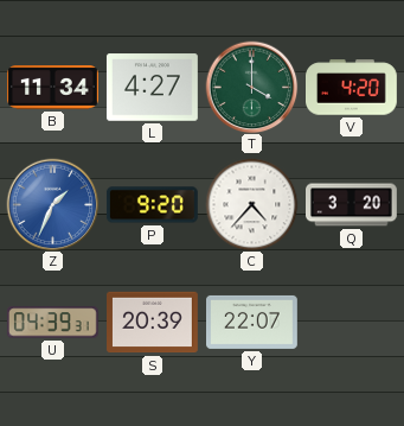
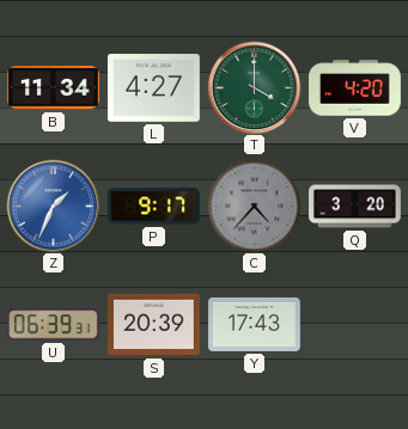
P: 9:20 -> 9:17
C dial: white -> grey
U: 04:39 -> 06:39
Y: 22:07 -> 17:43
